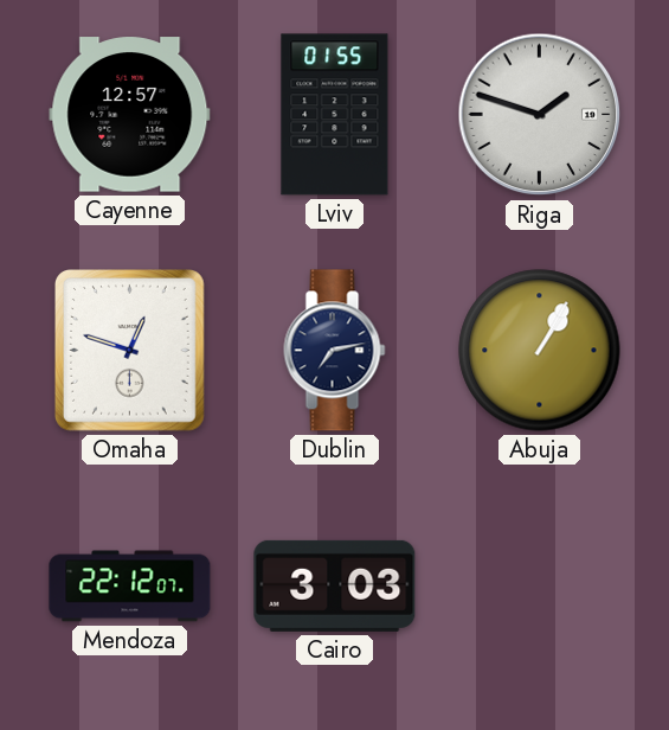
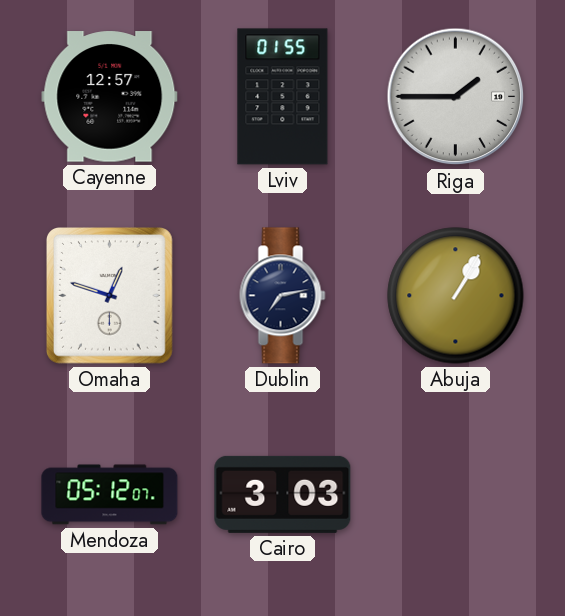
Riga: 1:48 -> 1:45
Mendoza: 22:12 -> 05:12
